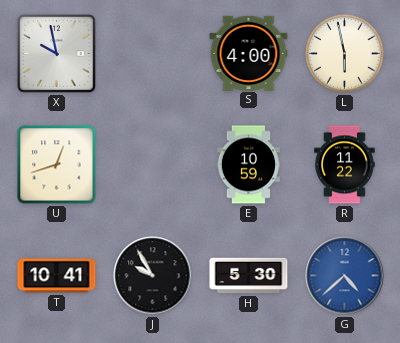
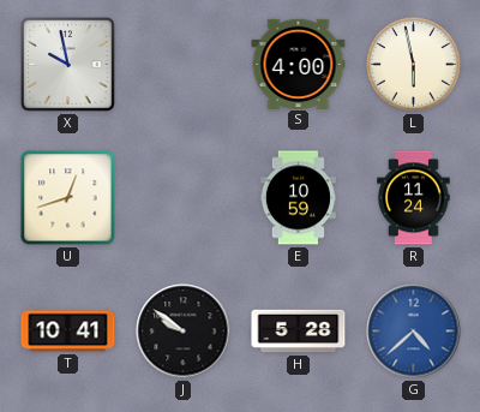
R: 11:22 -> 11:24
J: 9:55 -> 9:51
H: 5:30 -> 5:28
